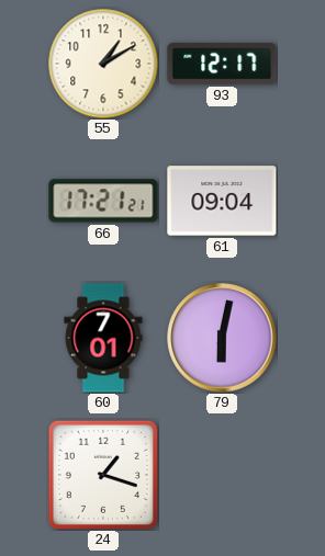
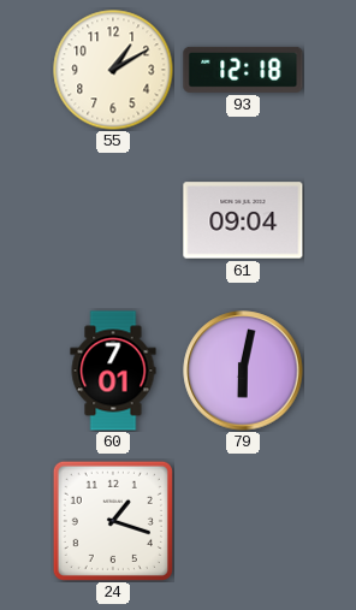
93: 12:17 -> 12:18
66: 17:21 -> none
